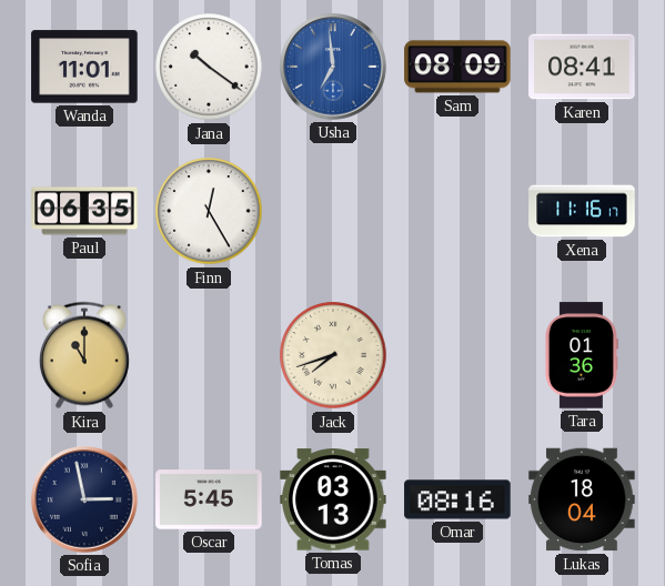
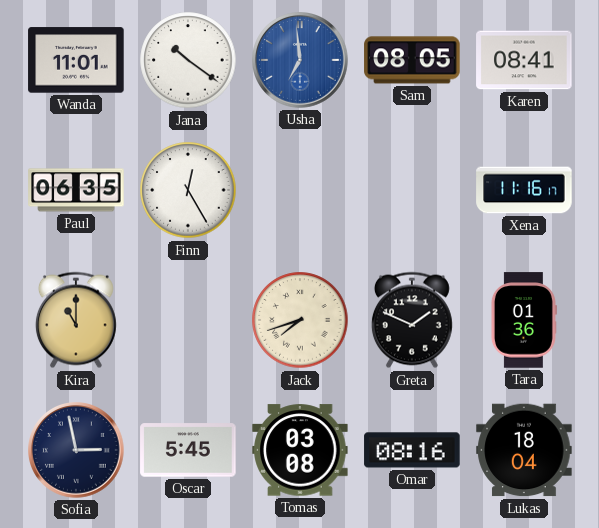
Sam: 08:09 -> 08:05
Greta: none -> 1:49
Tomas: 03:13 -> 03:08
